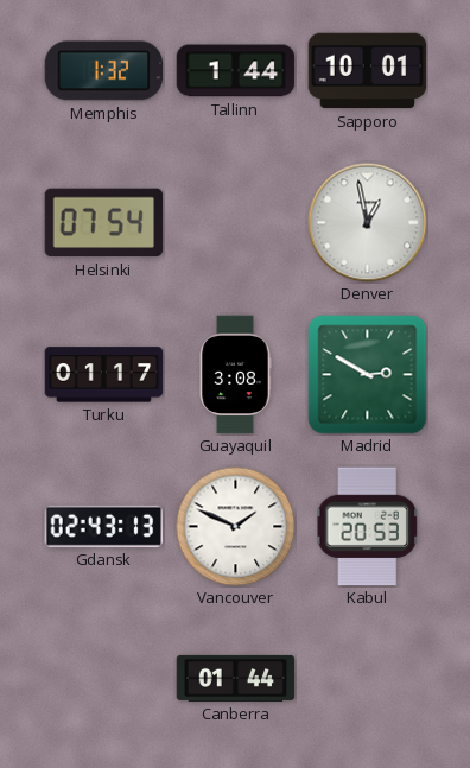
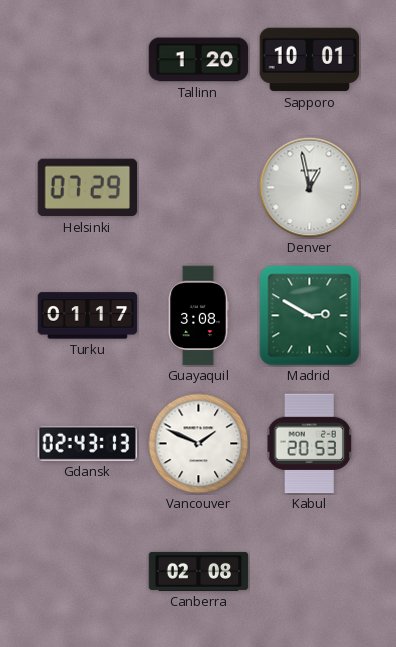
Memphis: 1:32 -> none
Tallinn: 1:44 -> 1:20
Helsinki: 07:54 -> 07:29
Canberra: 01:44 -> 02:08
